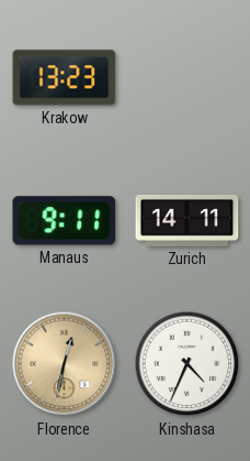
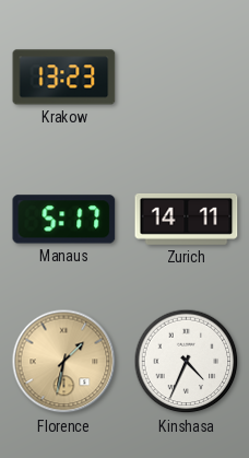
Manaus: 9:11 -> 5:17
Florence: 12:32 -> 1:32
